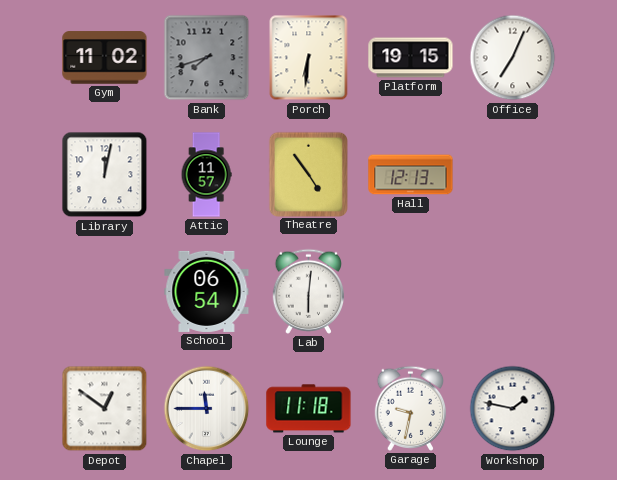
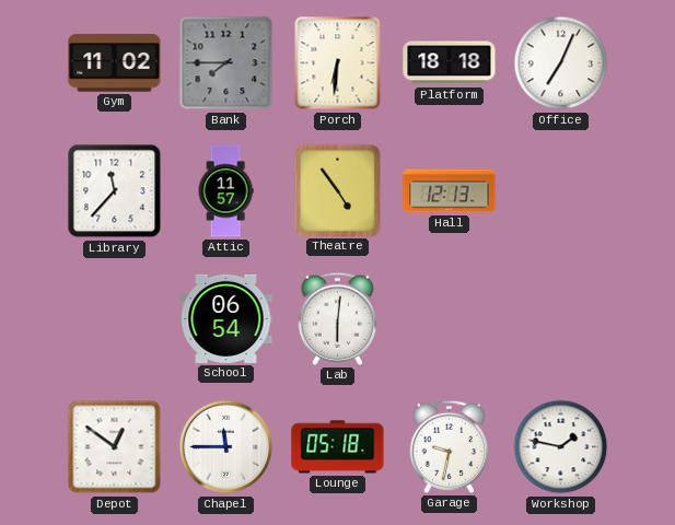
Bank: 7:42 -> 7:45
Platform: 19:15 -> 18:18
Library: 12:02 -> 11:37
Lounge: 11:18 -> 05:18
